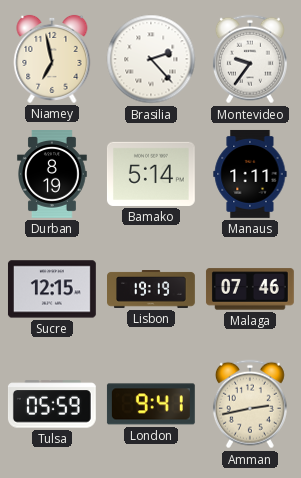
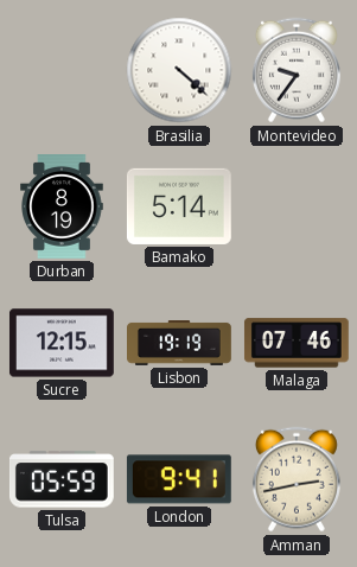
Niamey: 6:58 -> none
Brasilia: 2:23 -> 4:22
Manaus: 1:11 -> none
